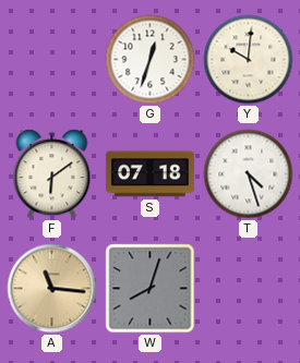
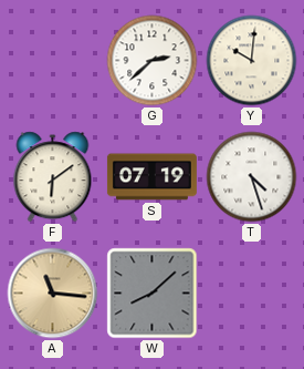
G: 12:33 -> 2:38
S: 07:18 -> 07:19
W: 8:03 -> 8:08
